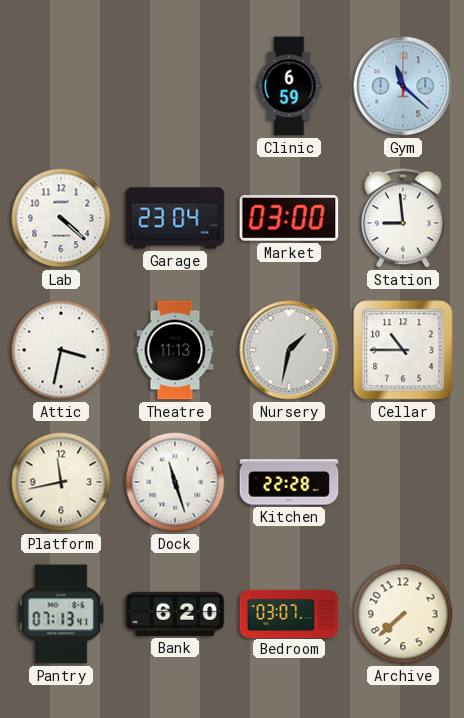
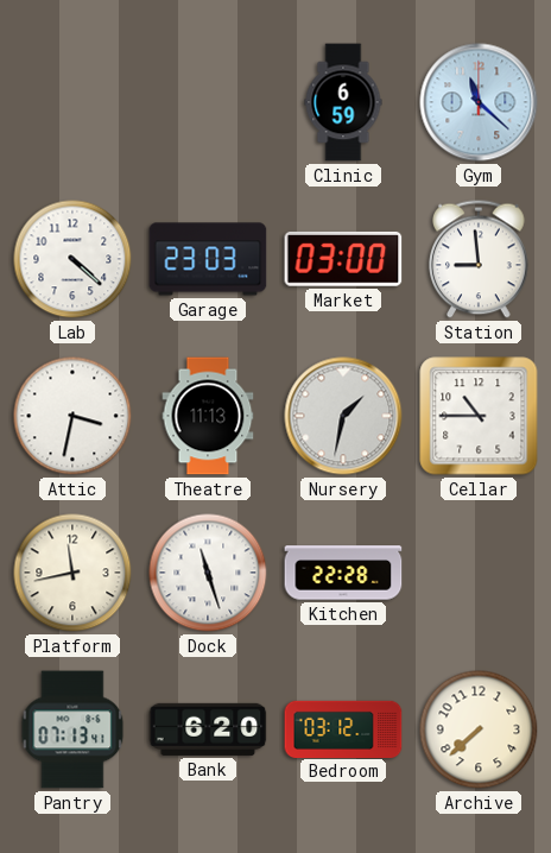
Garage: 23:04 -> 23:03
Bedroom: 03:07 -> 03:12
